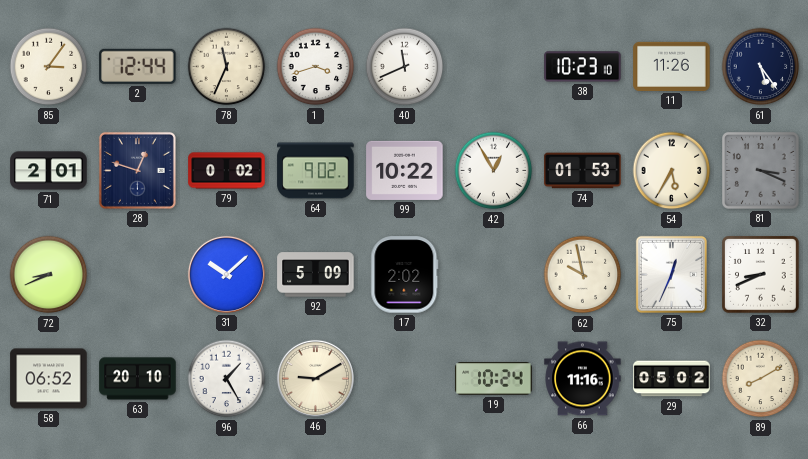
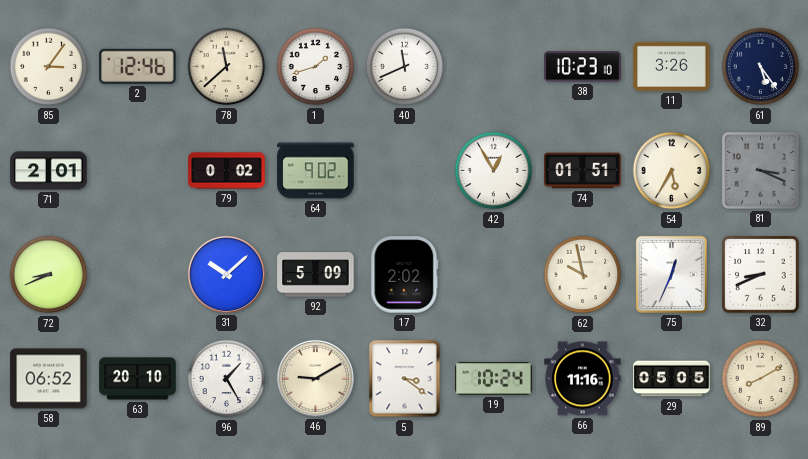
2: 12:44 -> 12:46
78: 11:34 -> 11:38
1: 3:42 -> 1:42
11: 11:26 -> 3:26
28: 12:48 -> none
99: 10:22 -> none
74: 01:53 -> 01:51
5: none -> 3:21
29: 05:02 -> 05:05
